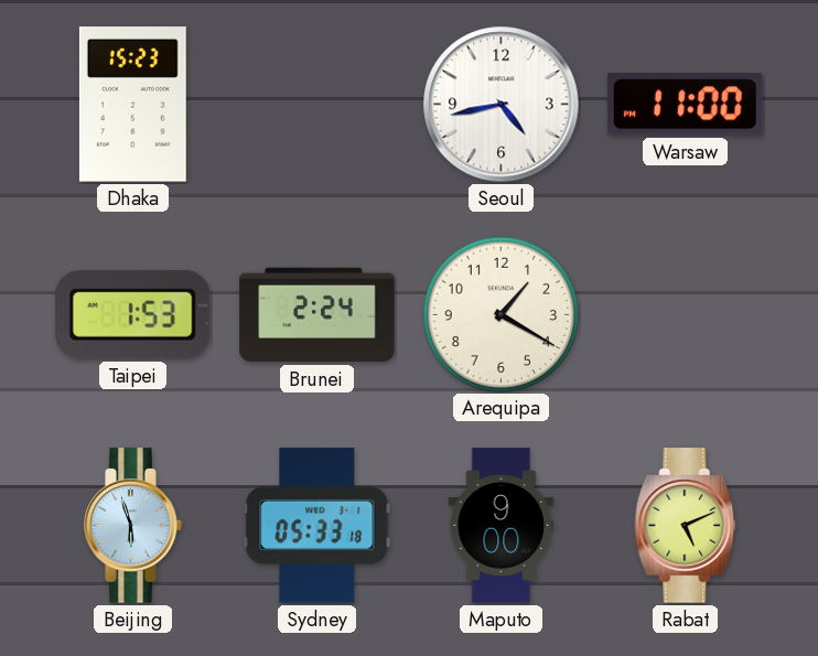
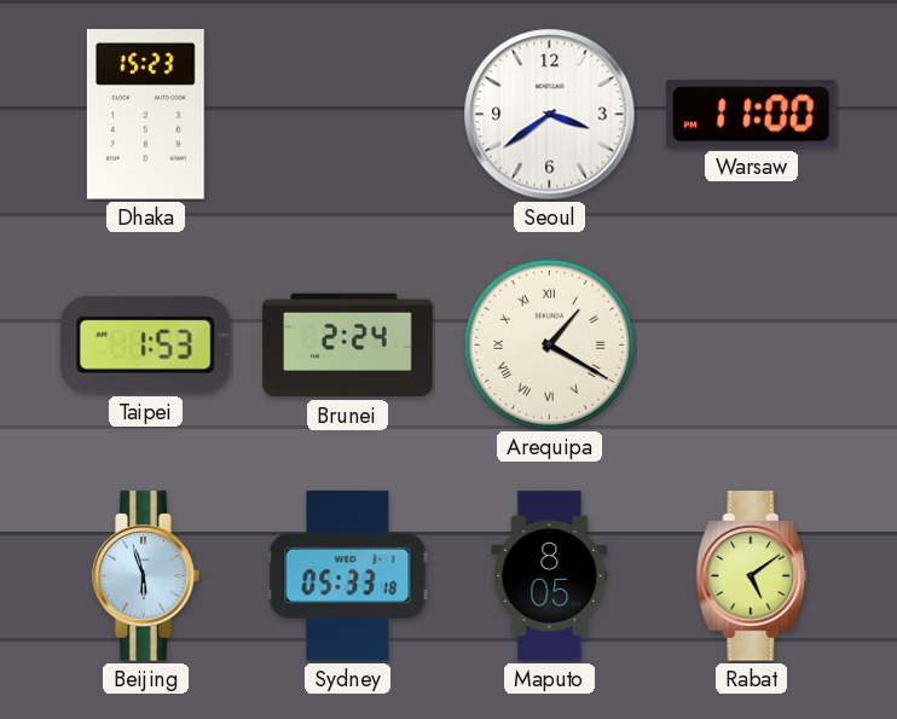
Seoul: 4:43 -> 3:39
Arequipa numerals: Arabic -> Roman
Maputo: 9:00 -> 8:05
Rabat: 5:11 -> 5:09
